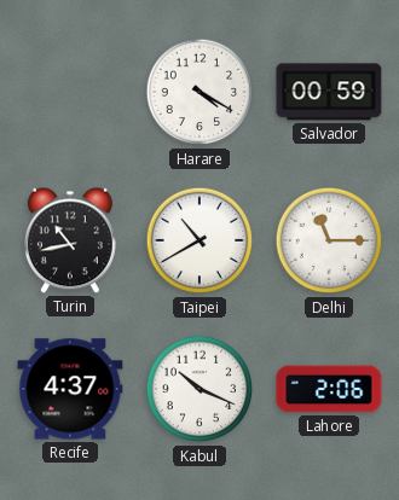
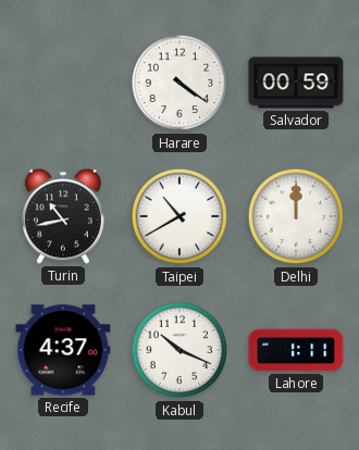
Harare: 4:20 -> 4:21
Delhi: 11:15 -> 12:00
Lahore: 2:06 -> 1:11
